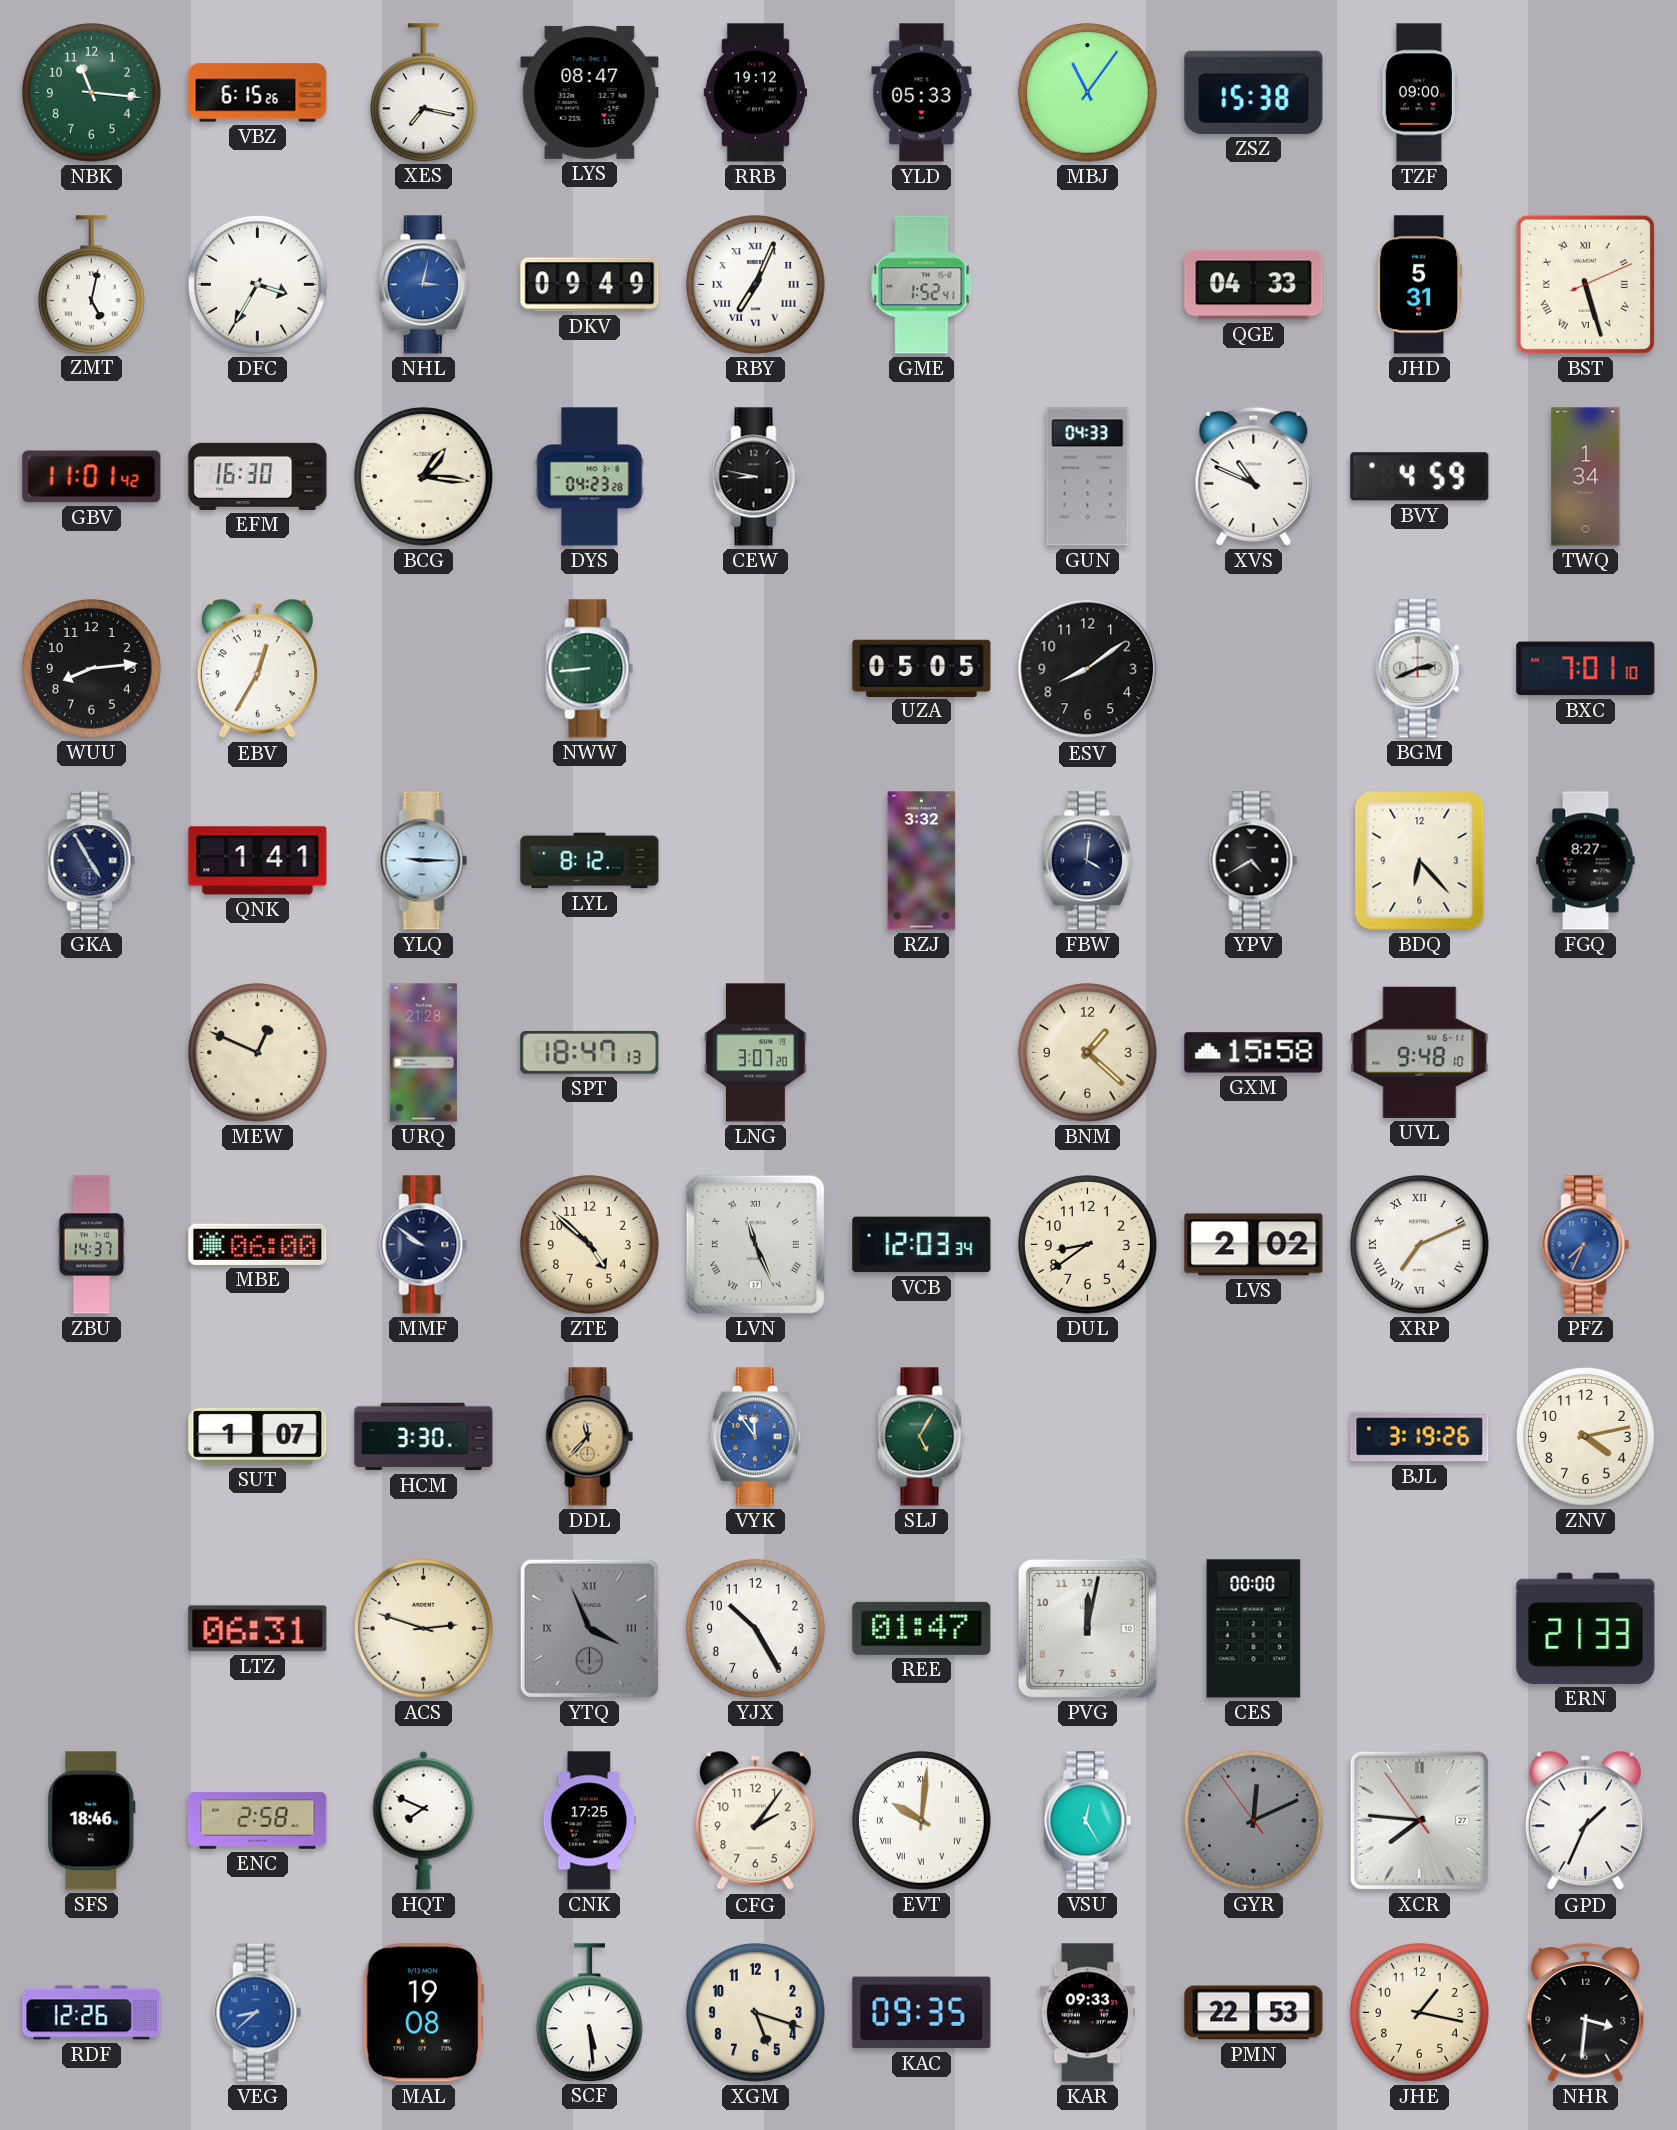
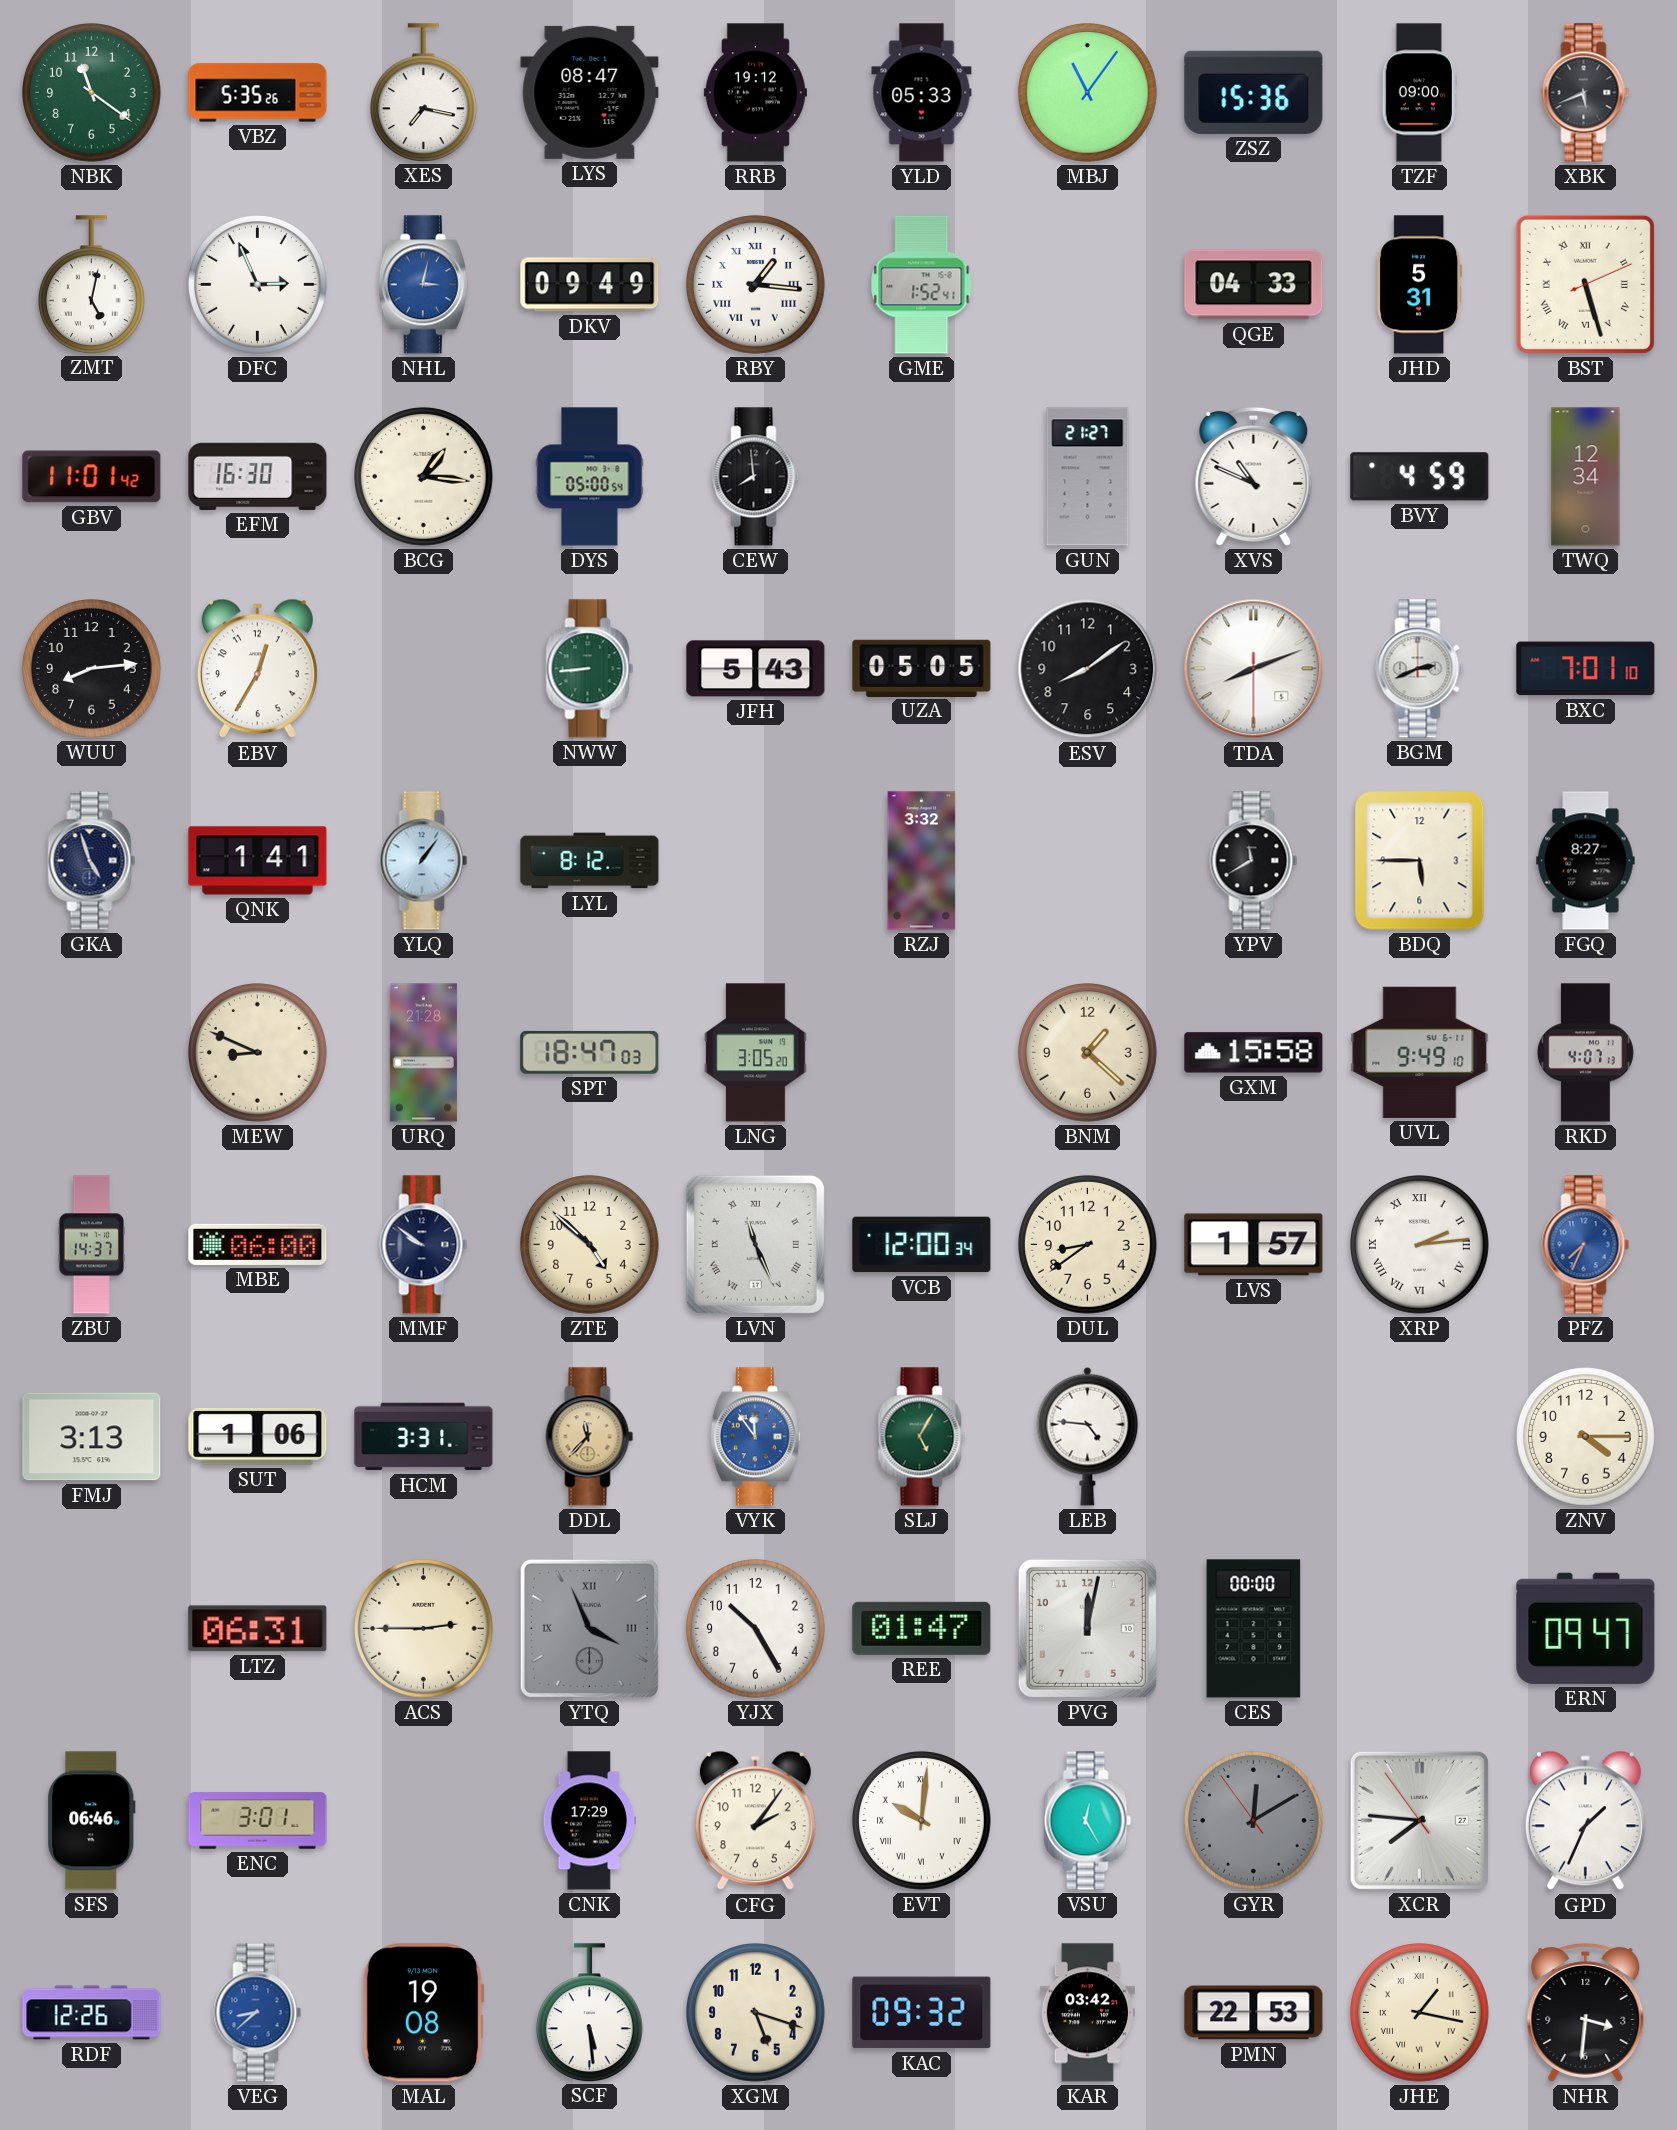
NBK: 11:16 -> 11:21
VBZ: 6:15 -> 5:35
ZSZ: 15:38 -> 15:36
XBK: none -> 5:41
DFC: 3:35 -> 2:56
RBY: 7:04 -> 1:16
DYS: 04:23 -> 05:00
CEW: 8:47 -> 7:59
GUN: 04:33 -> 21:27
TWQ: 1:34 -> 12:34
JFH: none -> 5:43
TDA: none -> 8:11
GKA: 4:55 -> 4:57
YLQ: 9:15 -> 1:06
FBW: 4:01 -> none
YPV: 4:40 -> 11:40
BDQ: 6:23 -> 5:45
MEW: 12:49 -> 8:49
SPT: 18:47:13 -> 18:47:03
LNG: 3:07 -> 3:05
UVL: 9:48 -> 9:49
RKD: none -> 4:07
VCB: 12:03 -> 12:00
LVS: 2:02 -> 1:57
XRP: 7:11 -> 2:14
FMJ: none -> 3:13
SUT: 1:07 -> 1:06
HCM: 3:30 -> 3:31
LEB: none -> 4:46
BJL: 3:19 -> none
ZNV: 4:13 -> 4:15
ACS: 2:48 -> 2:45
ERN: 21:33 -> 09:47
SFS: 18:46 -> 06:46
ENC: 2:58 -> 3:01
HQT: 7:49 -> none
CNK: 17:25 -> 17:29
GYR: 12:10 -> 12:09
KAC: 09:35 -> 09:32
KAR: 09:33 -> 03:42
JHE numerals: Arabic -> Roman
